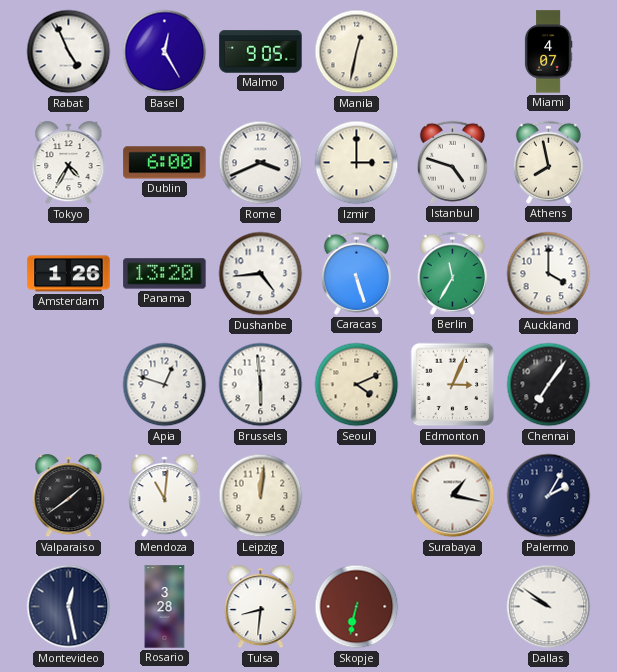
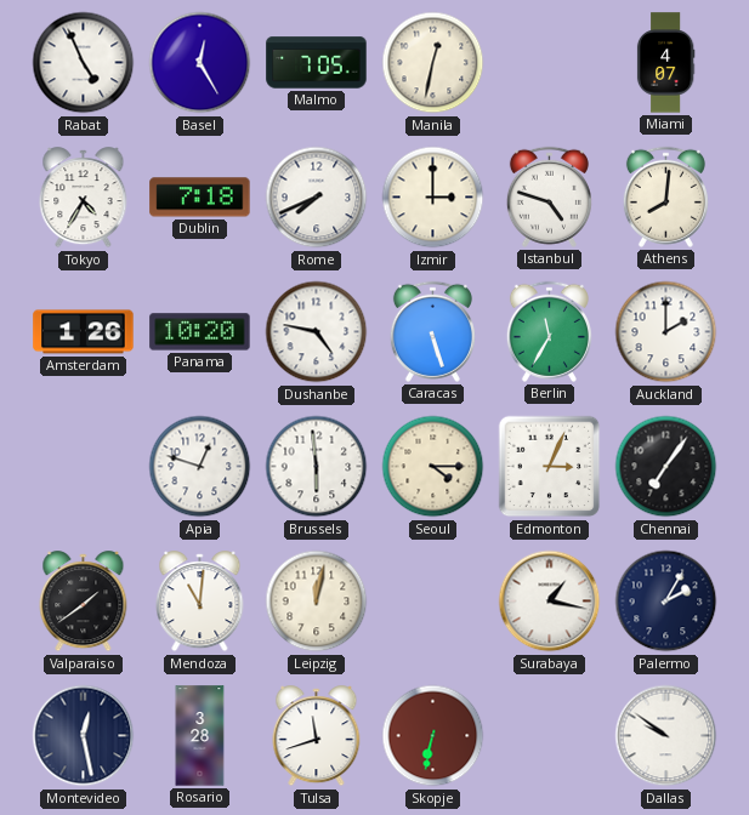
Malmo: 9:05 -> 7:05
Dublin: 6:00 -> 7:18
Rome: 3:41 -> 7:41
Athens: 7:58 -> 8:01
Panama: 13:20 -> 10:20
Dushanbe: 4:44 -> 4:47
Auckland: 4:00 -> 2:00
Seoul: 4:11 -> 4:15
Leipzig: 12:01 -> 12:02
Tulsa: 8:31 -> 11:42
